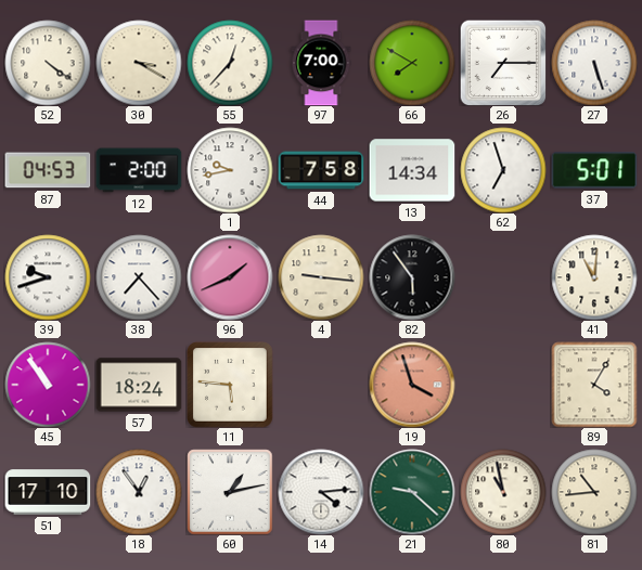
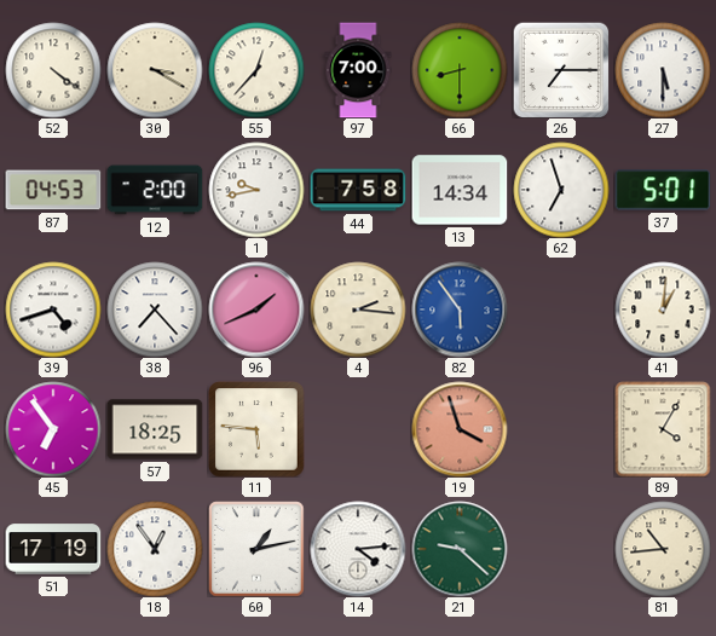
66: 7:50 -> 8:30
27: 5:27 -> 5:30
39: 9:42 -> 4:42
4: 9:16 -> 2:16
82 dial: black -> blue
41: 11:01 -> 1:01
45: 10:54 -> 6:54
57: 18:24 -> 18:25
51: 17:10 -> 17:19
80: 10:58 -> none
